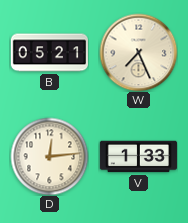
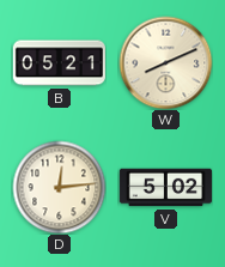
W: 7:26 -> 8:11
V: 1:33 -> 5:02
